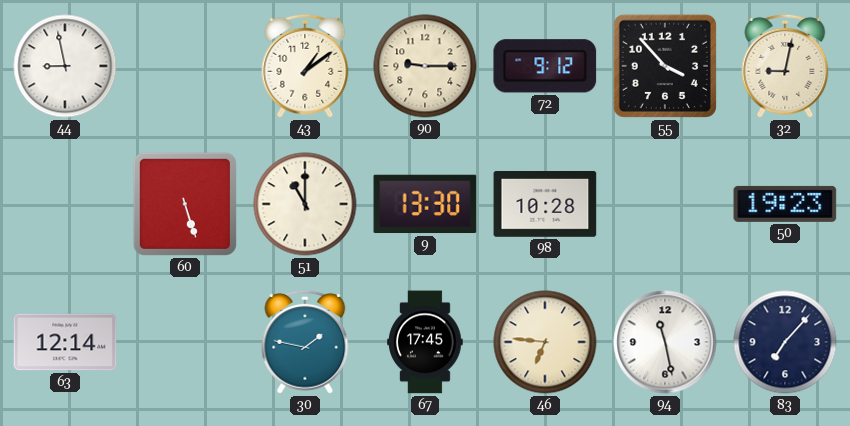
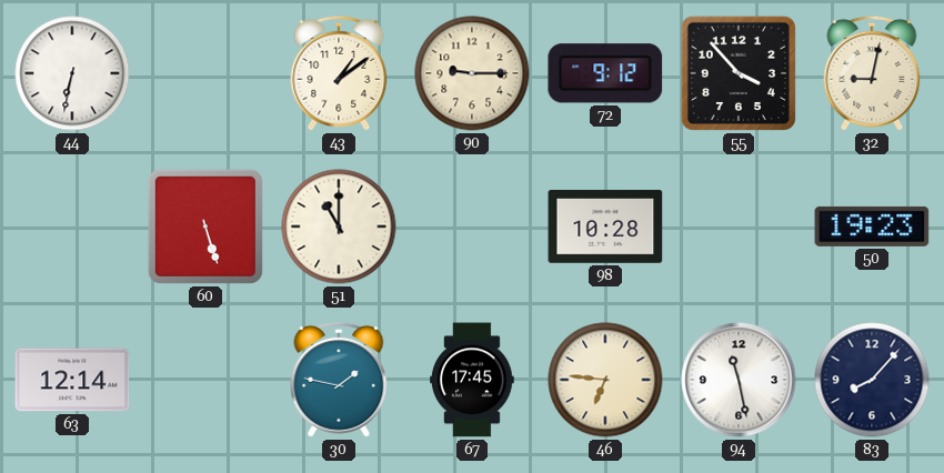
44: 8:58 -> 6:32
9: 13:30 -> none
83: 7:07 -> 8:07
